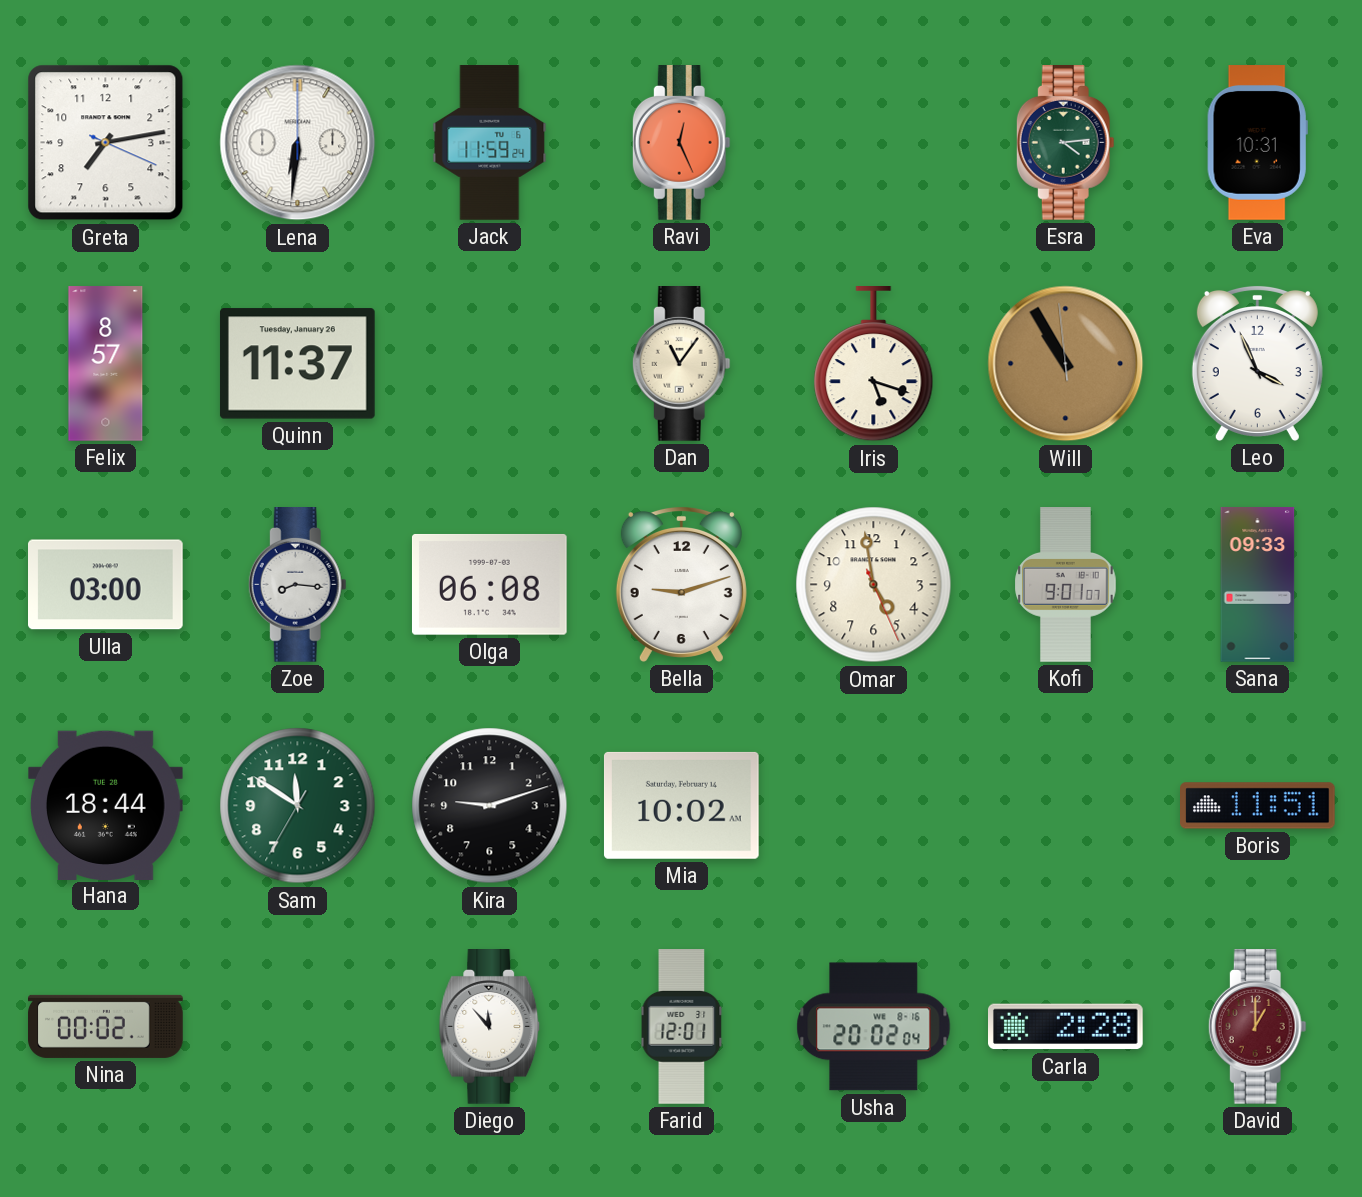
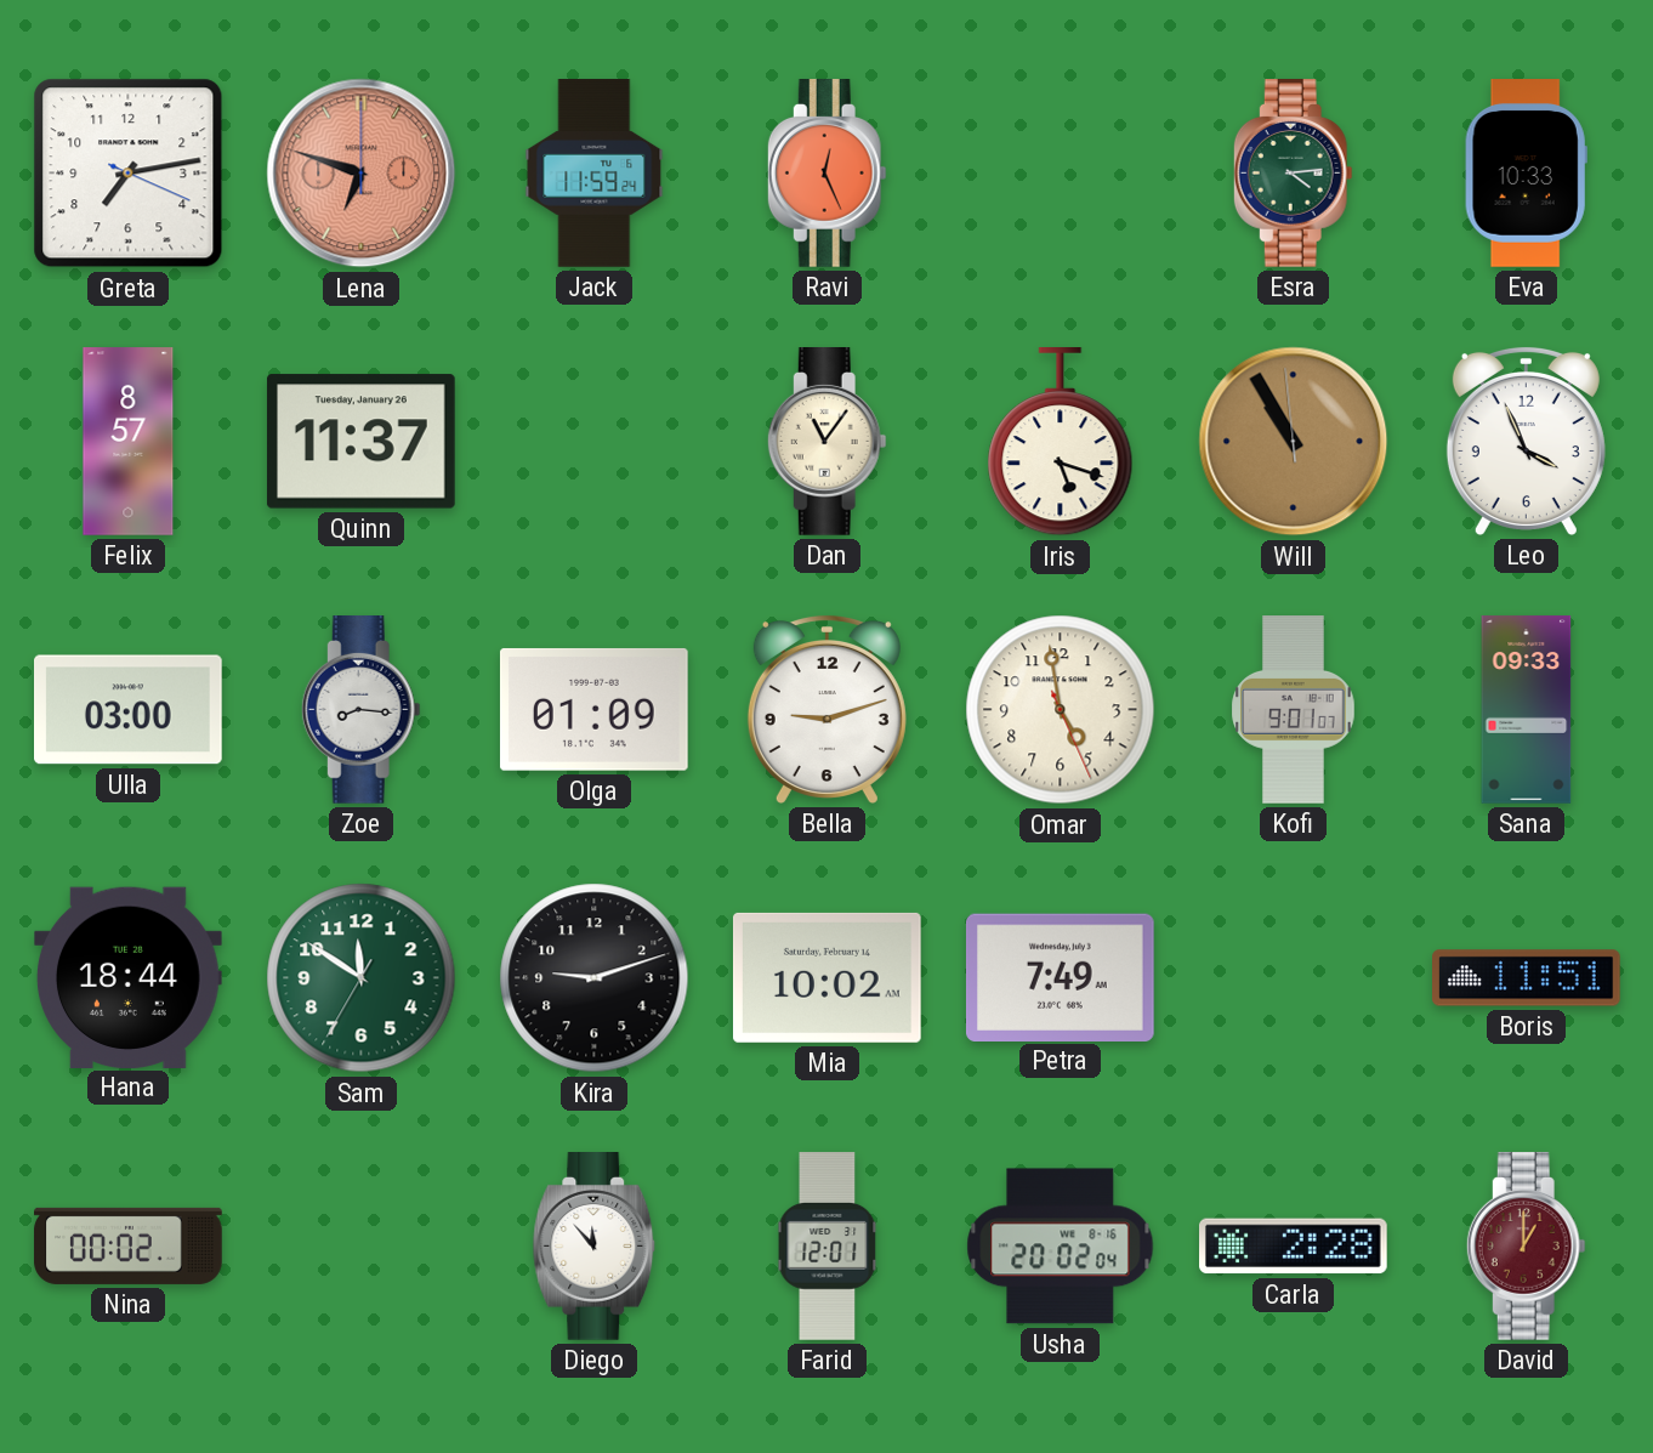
Lena: 6:31 -> 6:48
Lena dial: white -> salmon
Eva: 10:31 -> 10:33
Olga: 06:08 -> 01:09
Petra: none -> 7:49
